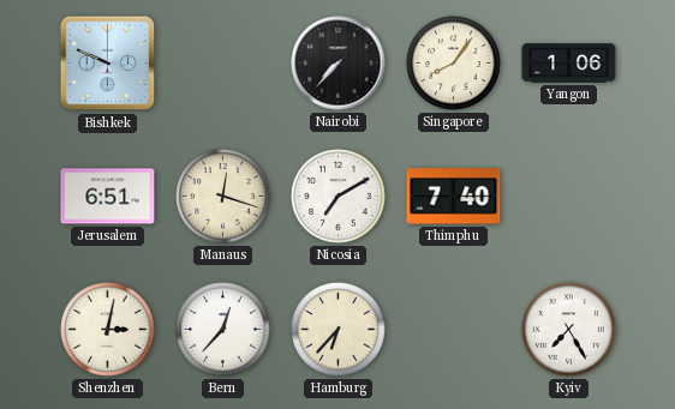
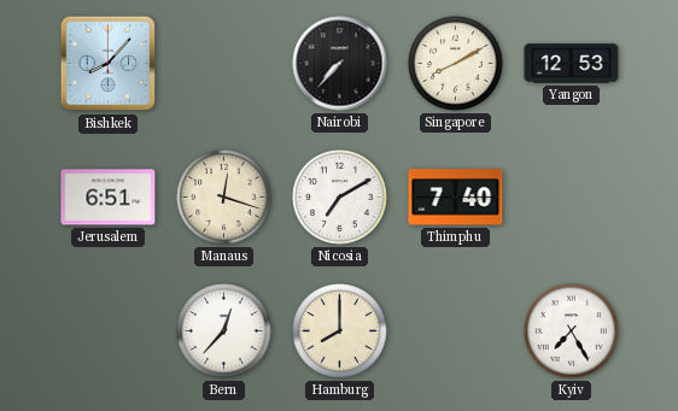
Bishkek: 9:49 -> 8:07
Singapore: 8:06 -> 8:10
Yangon: 1:06 -> 12:53
Shenzhen: 3:02 -> none
Hamburg: 6:37 -> 8:00
